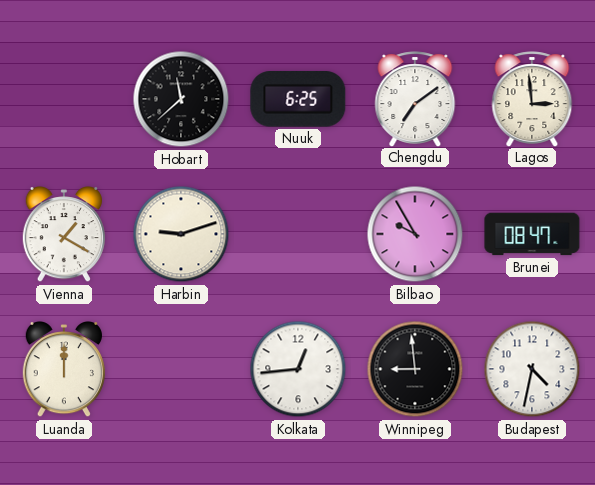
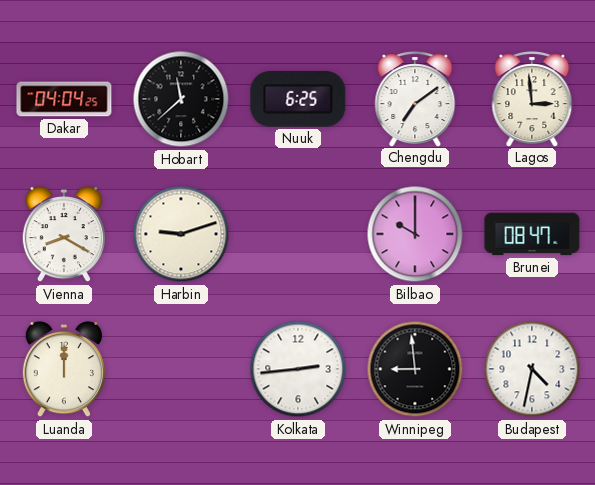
Dakar: none -> 04:04
Vienna: 1:20 -> 8:20
Bilbao: 9:55 -> 10:00
Kolkata: 12:44 -> 2:44
